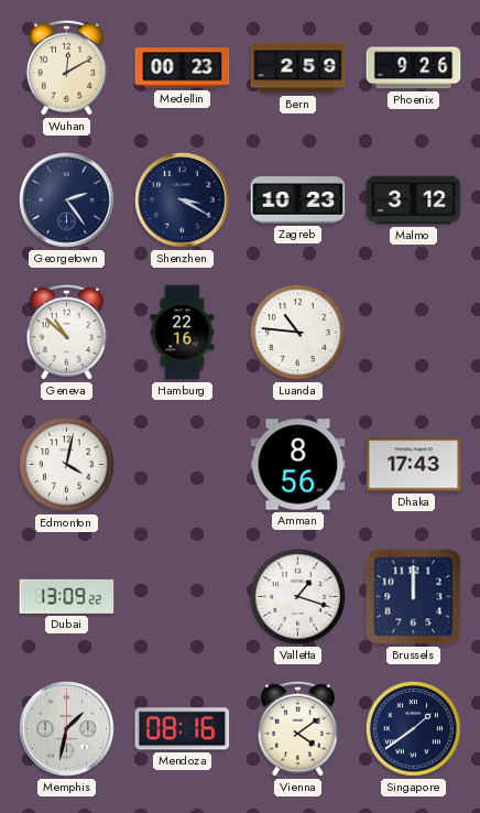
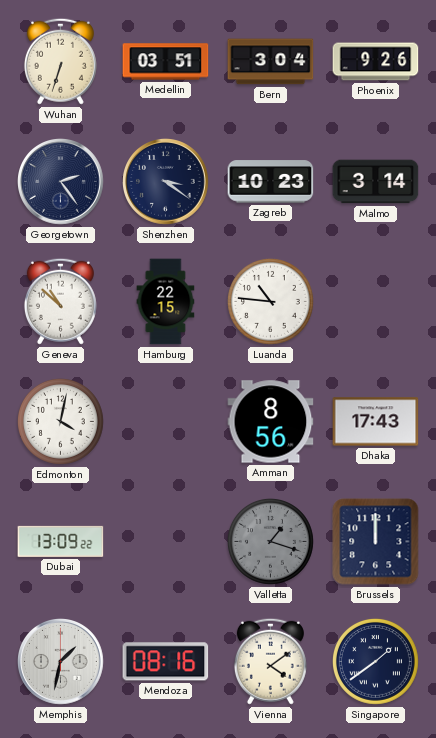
Wuhan: 12:10 -> 6:33
Medellin: 00:23 -> 03:51
Bern: 2:59 -> 3:04
Shenzhen: 3:20 -> 3:21
Malmo: 3:12 -> 3:14
Hamburg: 22:16 -> 22:15
Valletta dial: white -> grey
